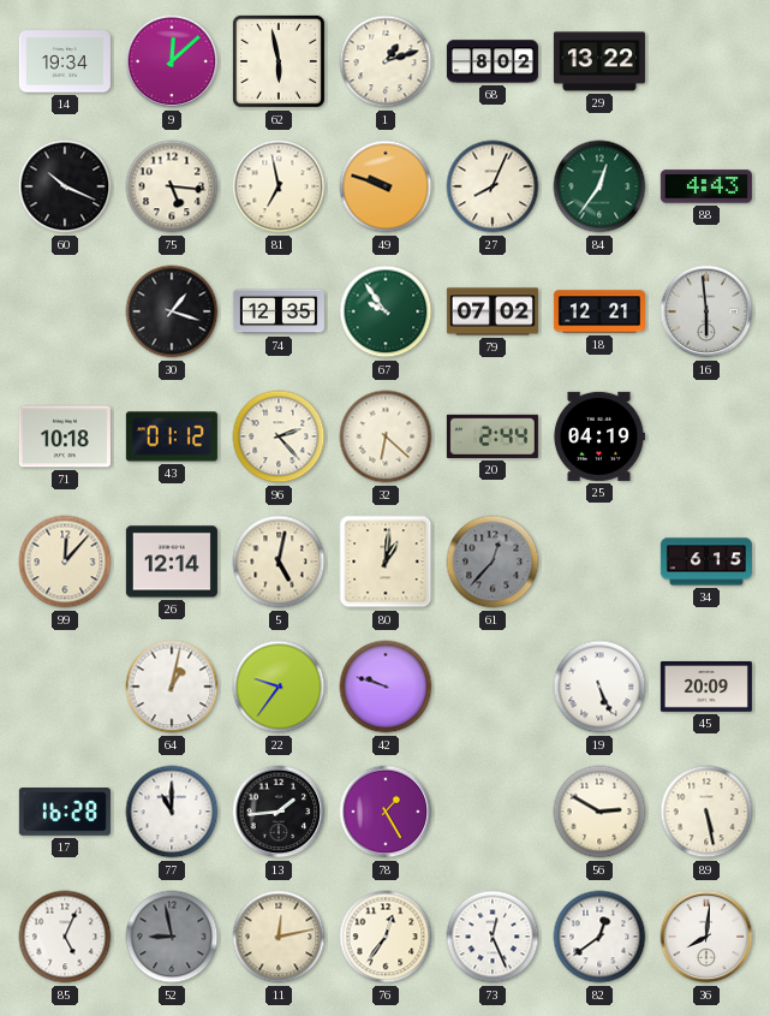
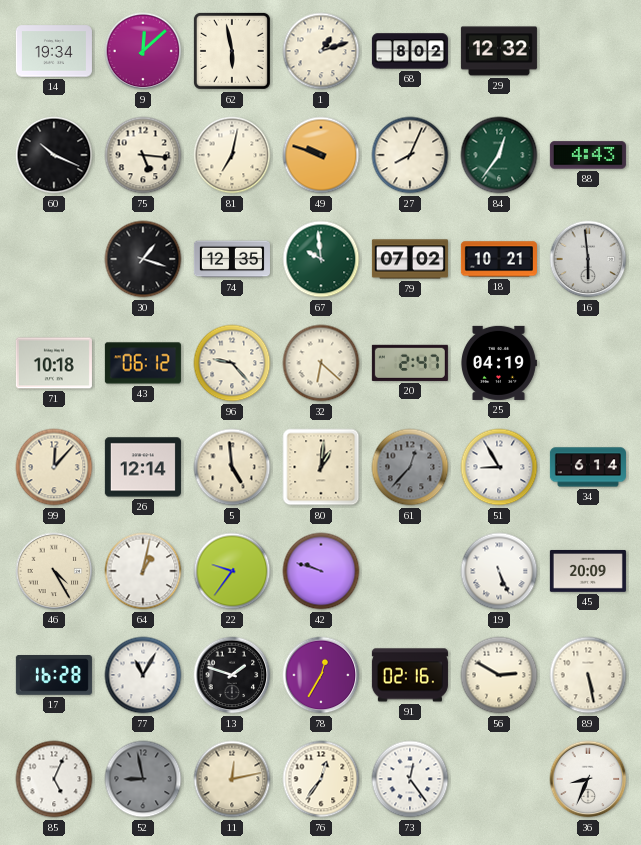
29: 13:22 -> 12:32
81: 6:58 -> 7:02
67: 9:54 -> 9:59
18: 12:21 -> 10:21
43: 01:12 -> 06:12
96: 2:23 -> 9:23
20: 2:44 -> 2:47
5: 5:02 -> 4:59
51: none -> 8:55
34: 6:15 -> 6:14
46: none -> 4:25
77: 11:00 -> 11:05
13: 1:44 -> 1:48
78: 1:25 -> 12:35
91: none -> 02:16
73: 12:26 -> 12:24
82: 12:39 -> none
36: 8:01 -> 8:34
